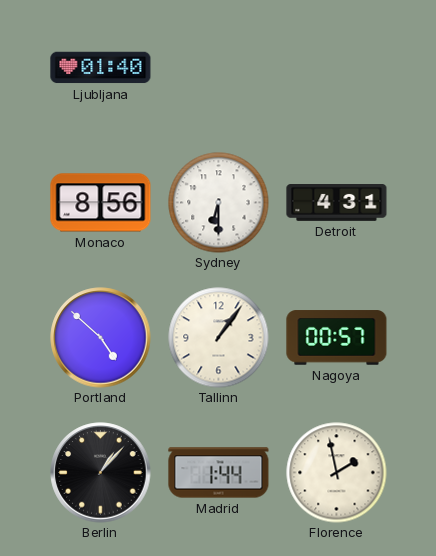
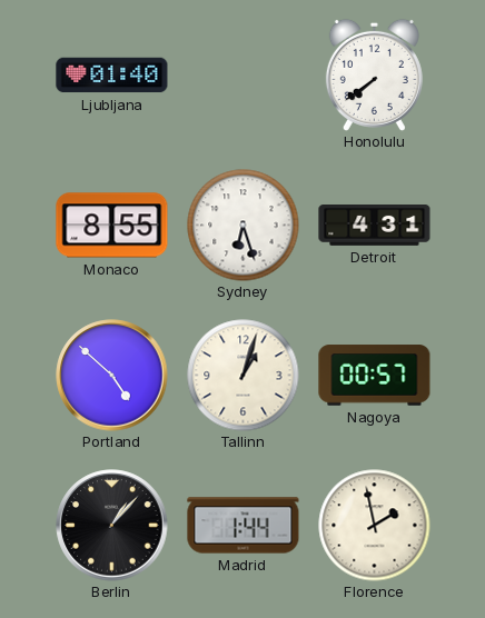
Honolulu: none -> 7:39
Monaco: 8:56 -> 8:55
Sydney: 6:30 -> 6:27
Tallinn: 1:06 -> 1:03
